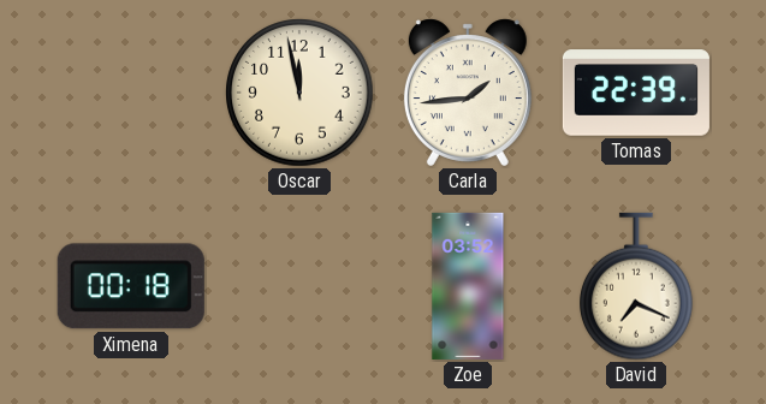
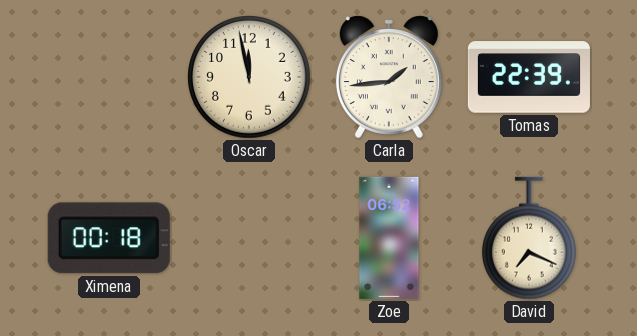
Zoe: 03:52 -> 06:52
